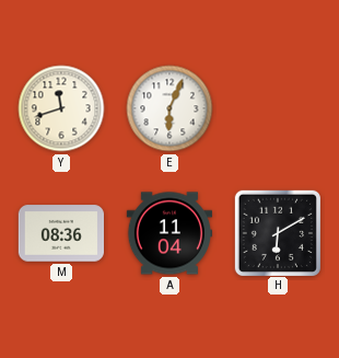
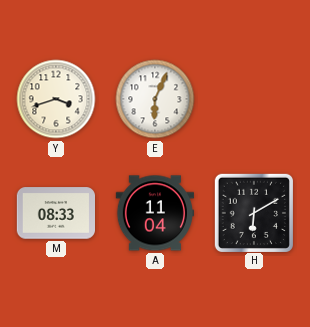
Y: 11:42 -> 3:42
M: 08:36 -> 08:33
